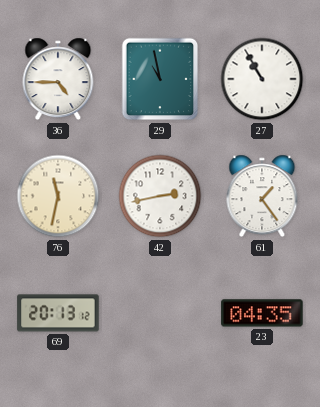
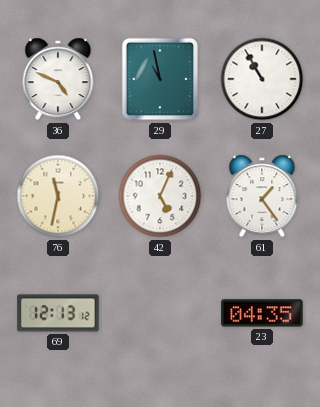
36: 4:45 -> 4:49
42: 2:43 -> 5:04
69: 20:13 -> 12:13
